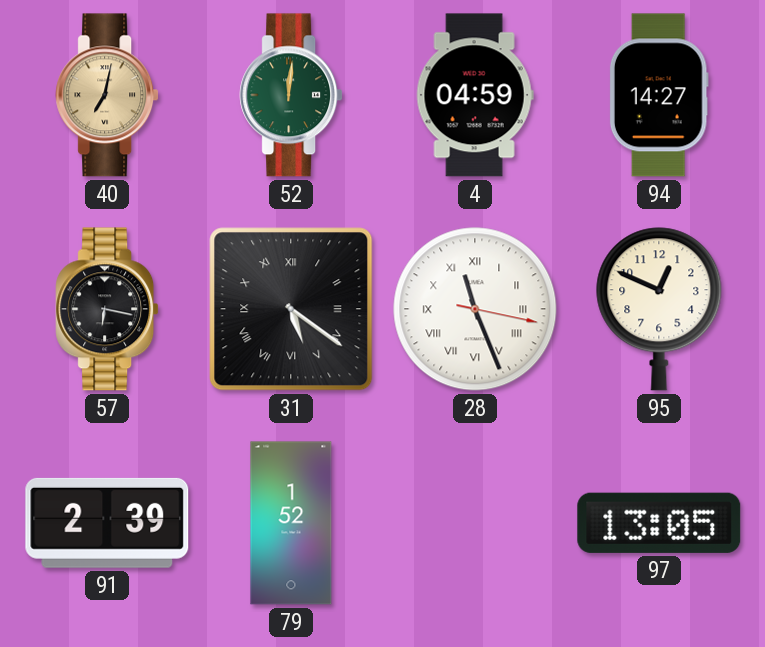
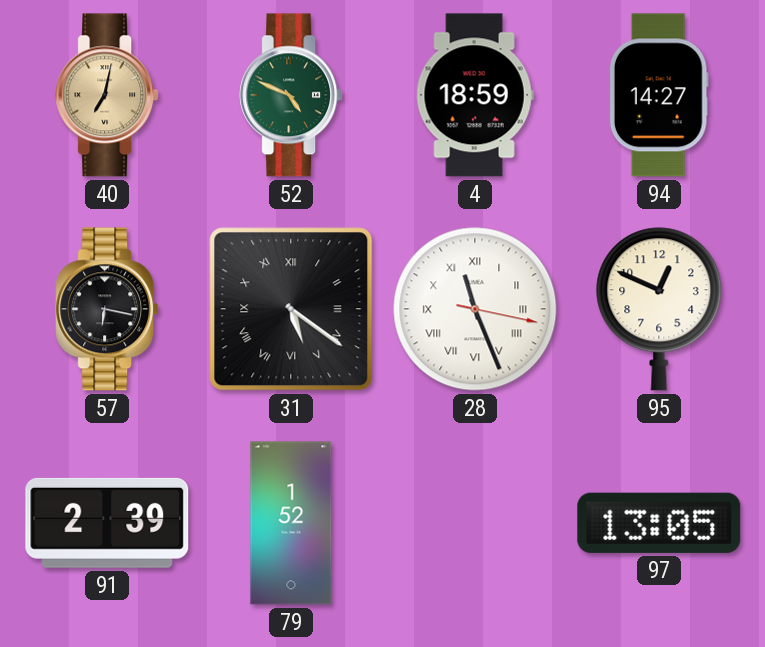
52: 12:01 -> 4:49
4: 04:59 -> 18:59
